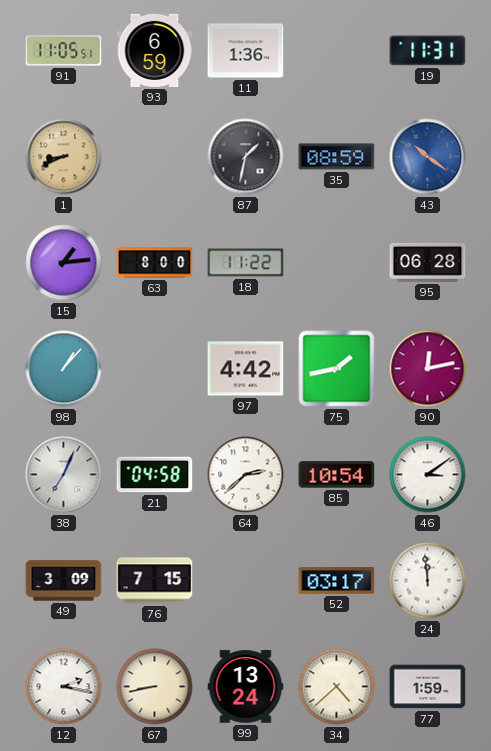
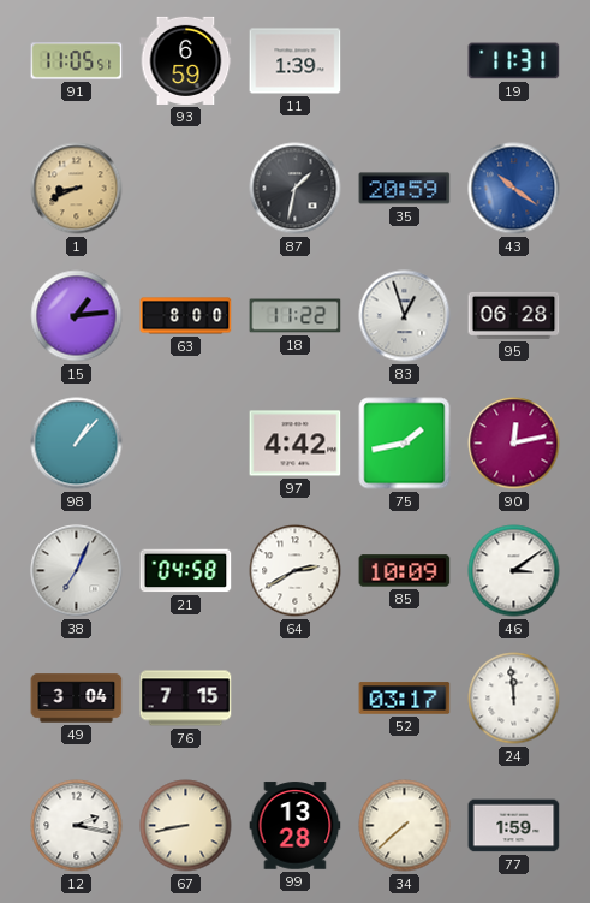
11: 1:36 -> 1:39
35: 08:59 -> 20:59
83: none -> 12:57
64: 2:38 -> 2:40
85: 10:54 -> 10:09
49: 3:09 -> 3:04
99: 13:24 -> 13:28
34: 4:38 -> 7:38
